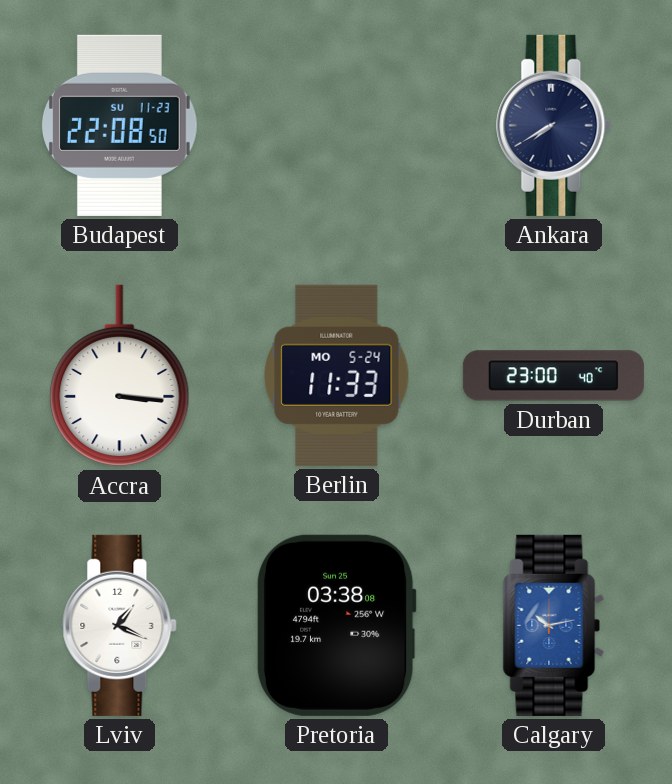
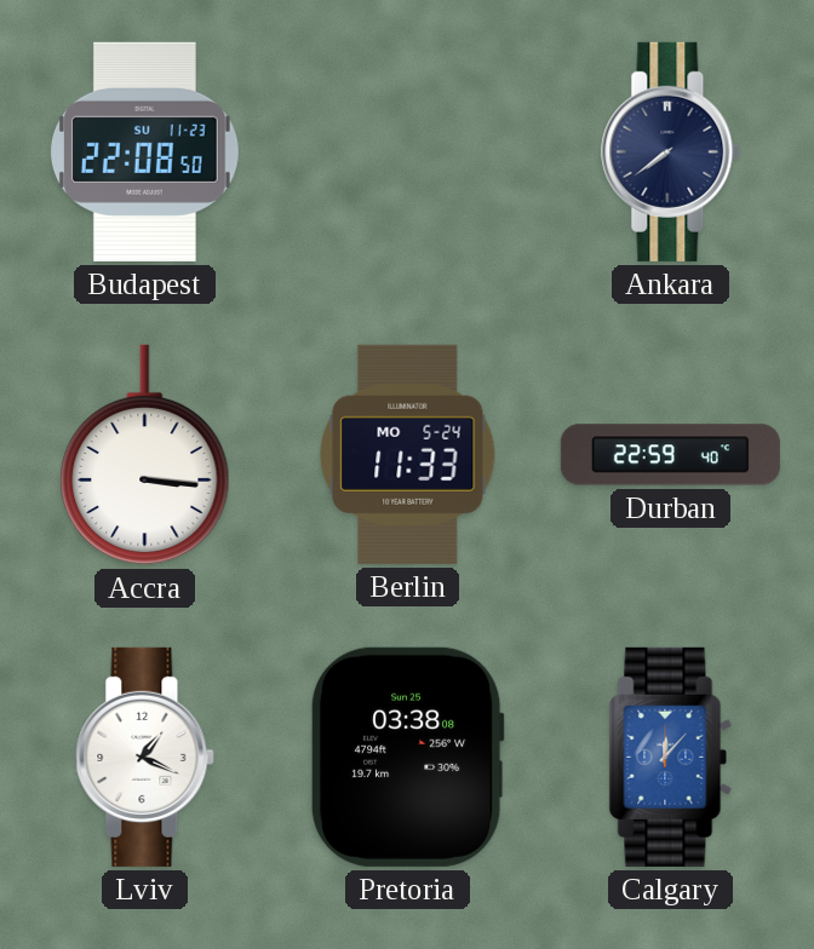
Ankara: 7:40 -> 7:39
Durban: 23:00 -> 22:59
Calgary: 10:13 -> 12:07
